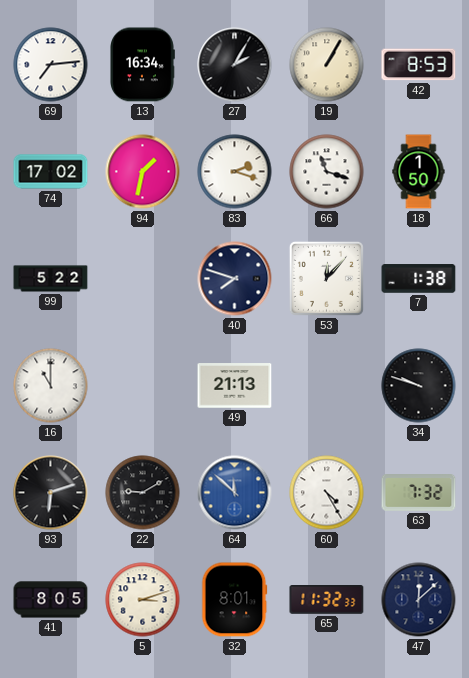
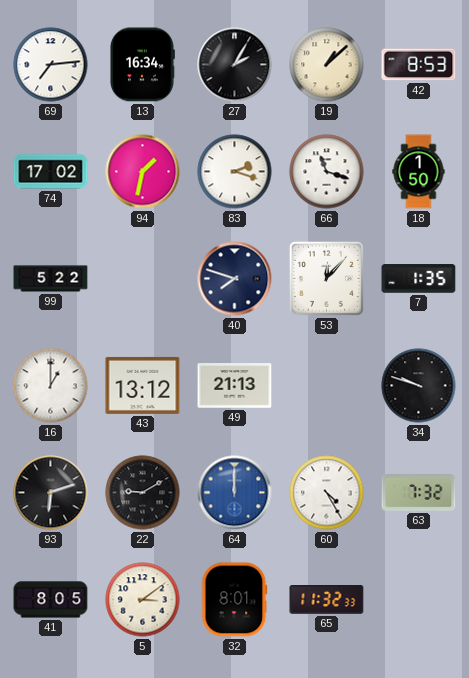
19: 1:05 -> 1:08
7: 1:38 -> 1:35
16: 11:00 -> 1:00
43: none -> 13:12
64: 11:52 -> 12:00
5: 3:12 -> 3:09
47: 12:08 -> none
